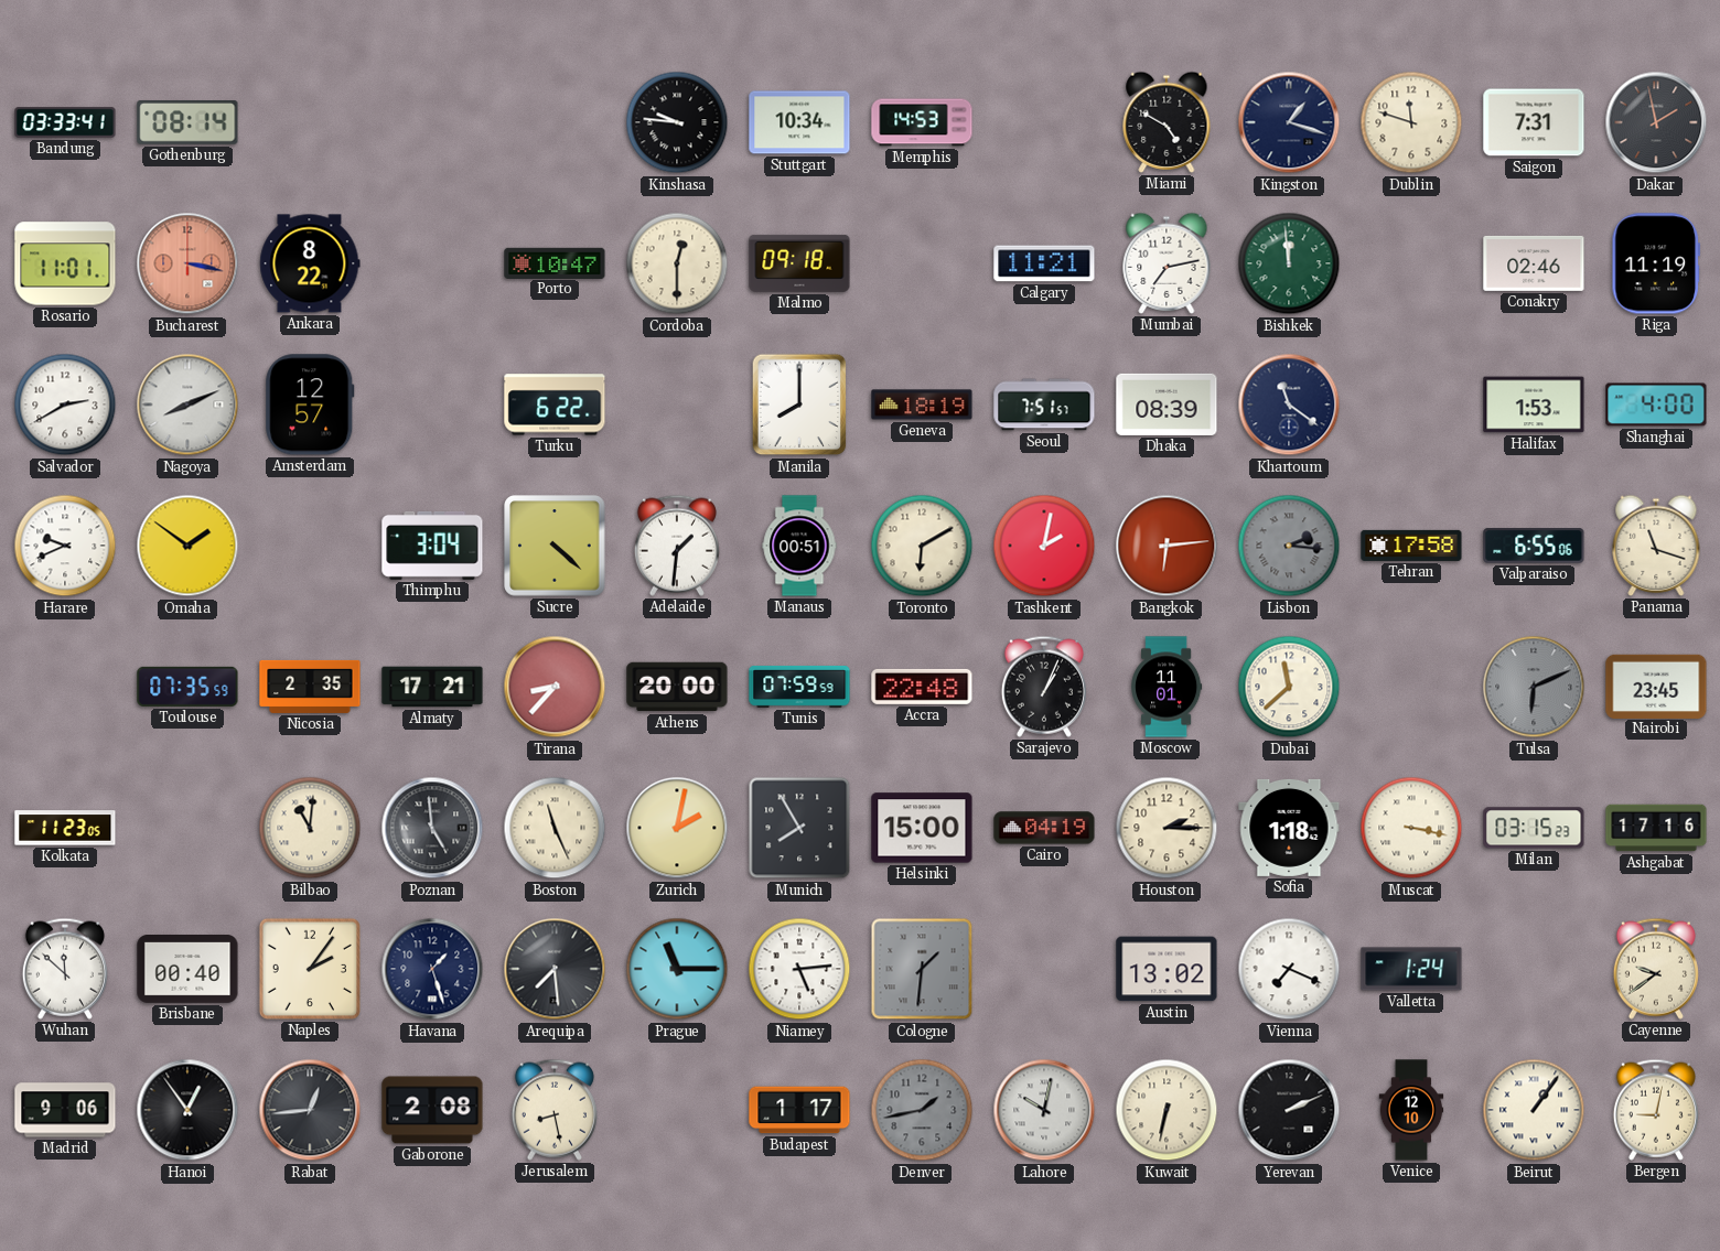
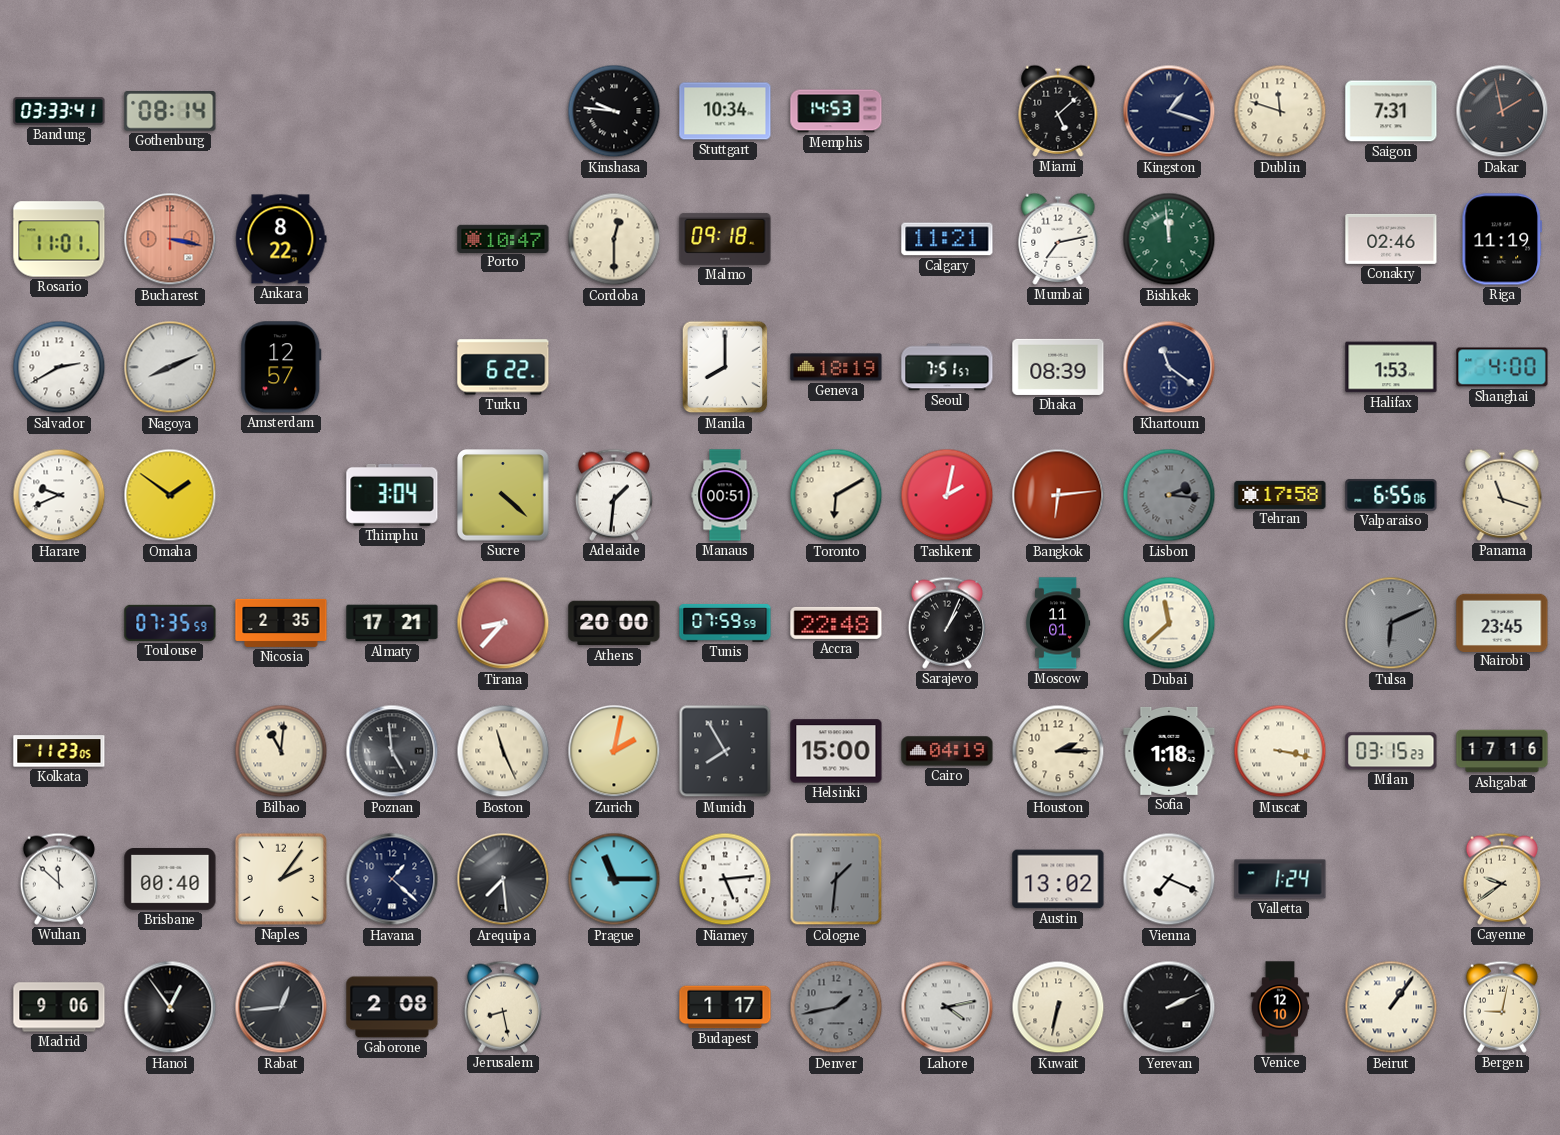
Miami: 4:50 -> 5:08
Havana: 1:27 -> 1:22
Lahore: 10:02 -> 4:13
